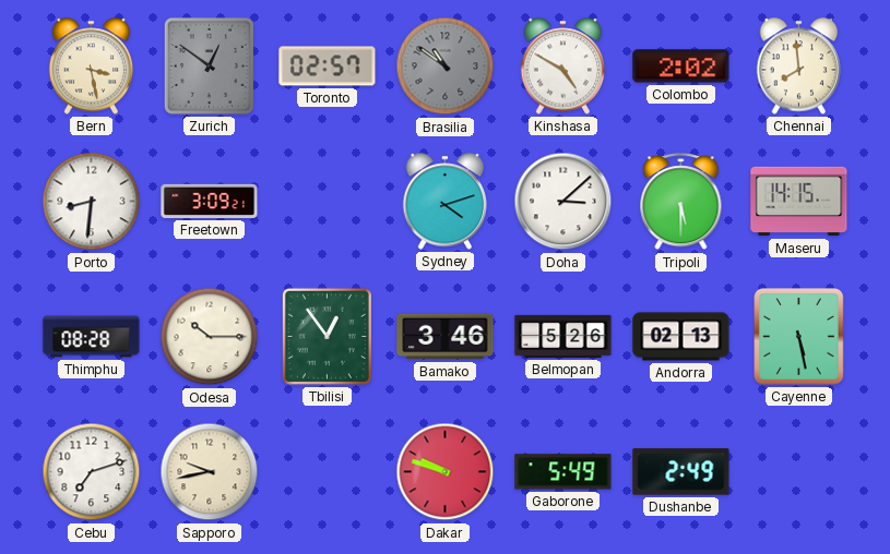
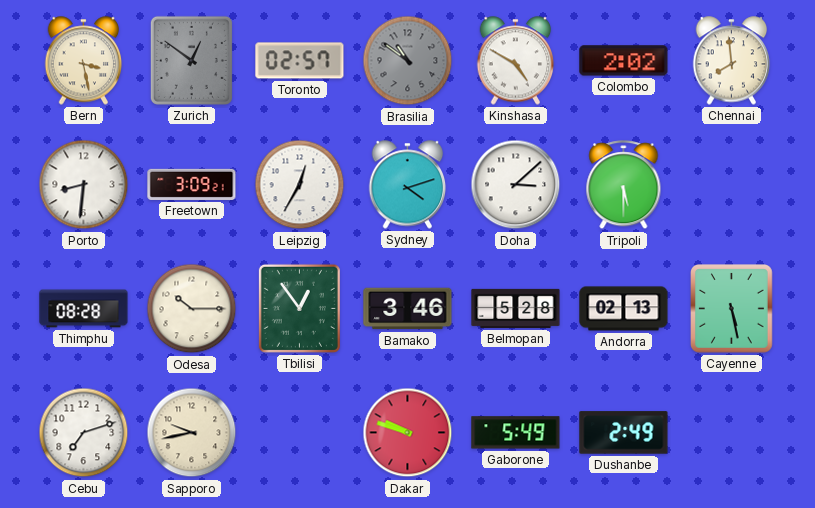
Leipzig: none -> 12:35
Maseru: 14:15 -> none
Belmopan: 5:26 -> 5:28
